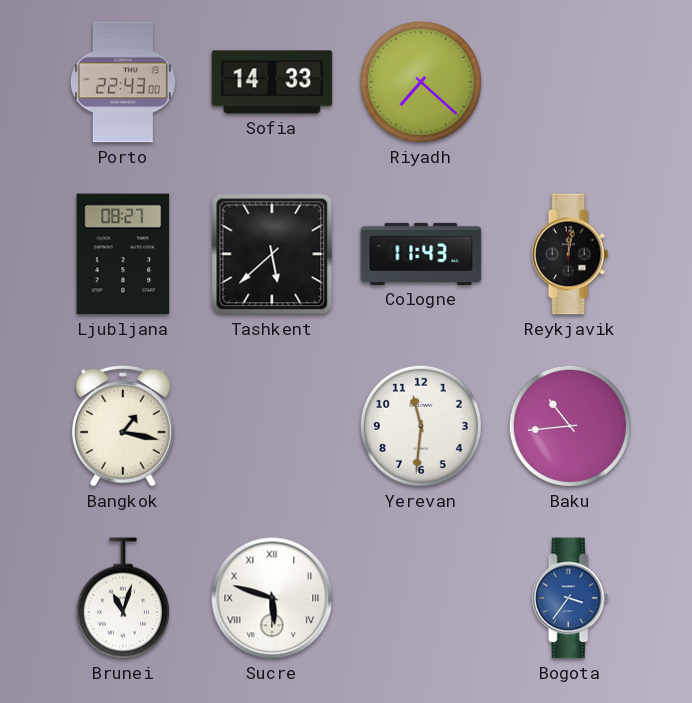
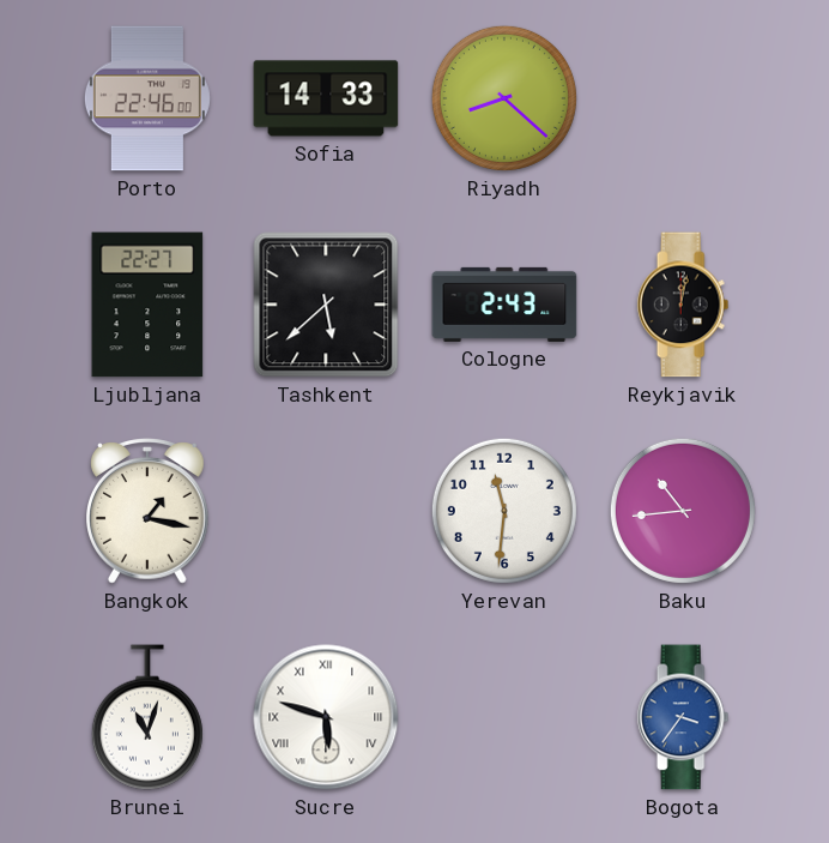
Porto: 22:43 -> 22:46
Riyadh: 7:22 -> 8:22
Ljubljana: 08:27 -> 22:27
Cologne: 11:43 -> 2:43
